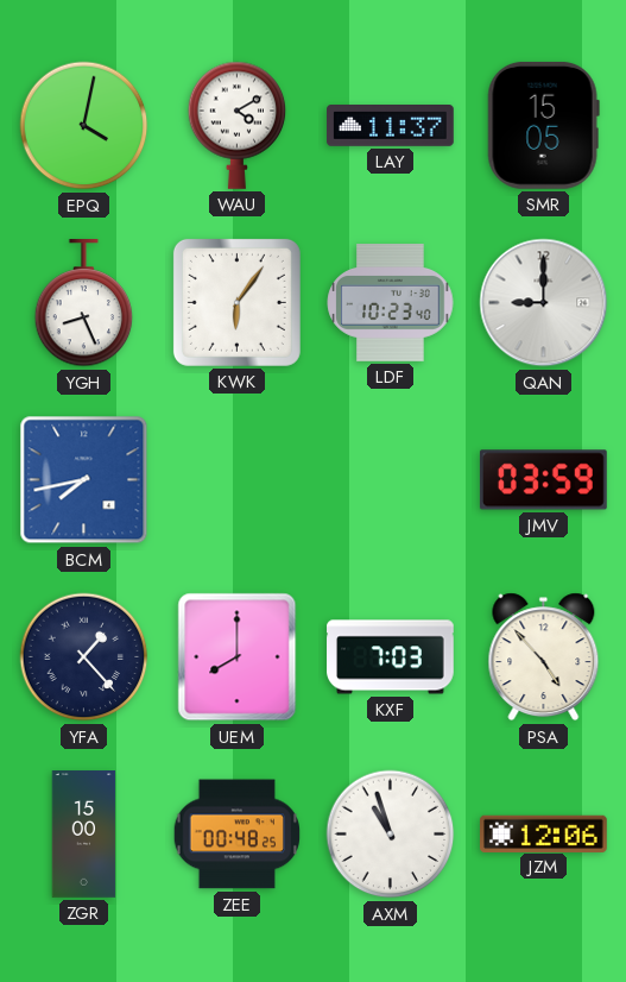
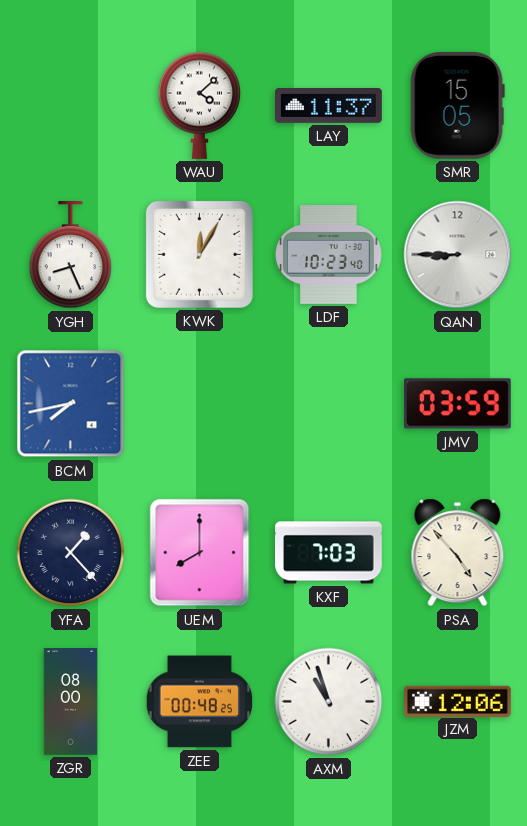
EPQ: 4:02 -> none
WAU: 4:10 -> 4:08
KWK: 6:06 -> 12:05
QAN: 9:00 -> 8:45
ZGR: 15:00 -> 08:00
